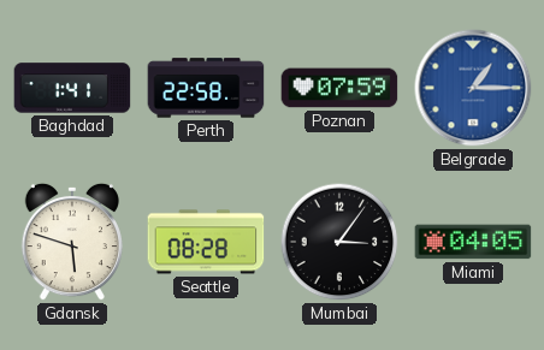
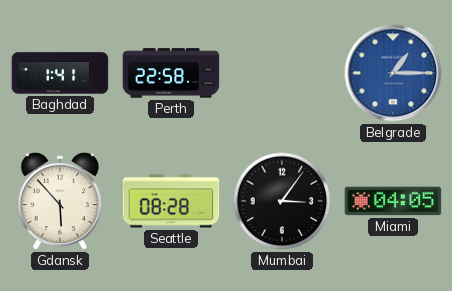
Poznan: 07:59 -> none
Gdansk: 5:48 -> 5:53
